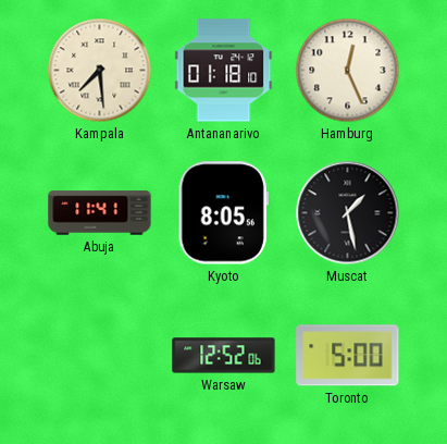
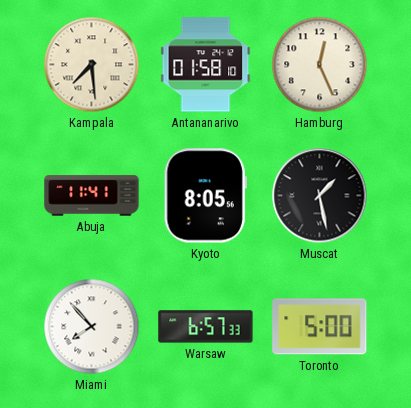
Antananarivo: 01:18 -> 01:58
Miami: none -> 7:53
Warsaw: 12:52 -> 6:57
